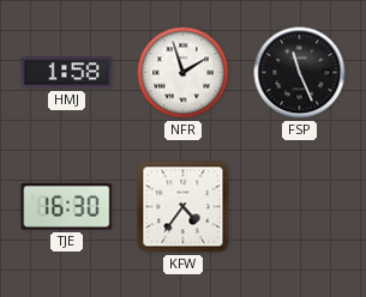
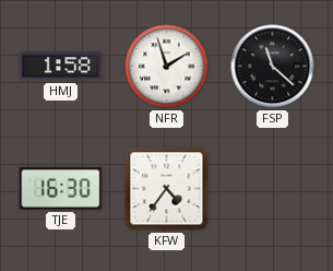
FSP: 11:26 -> 11:22
